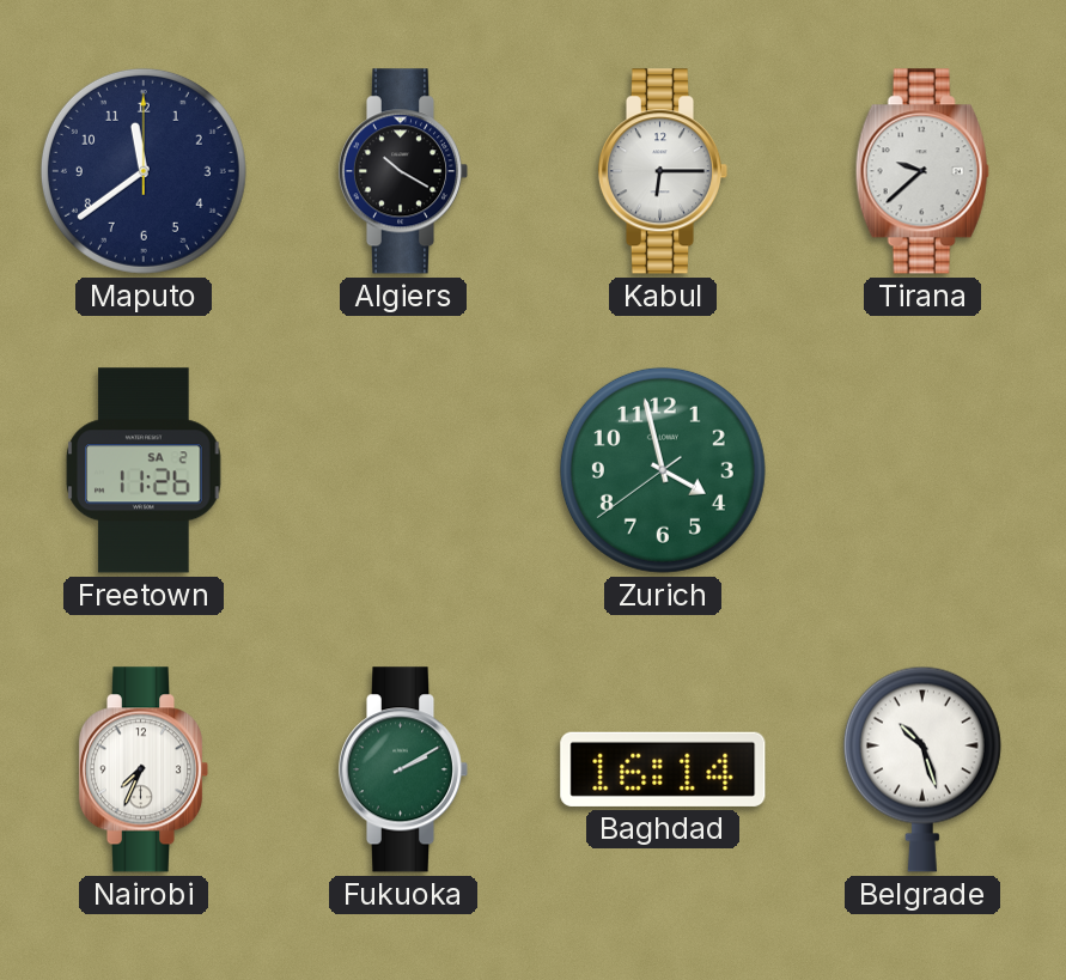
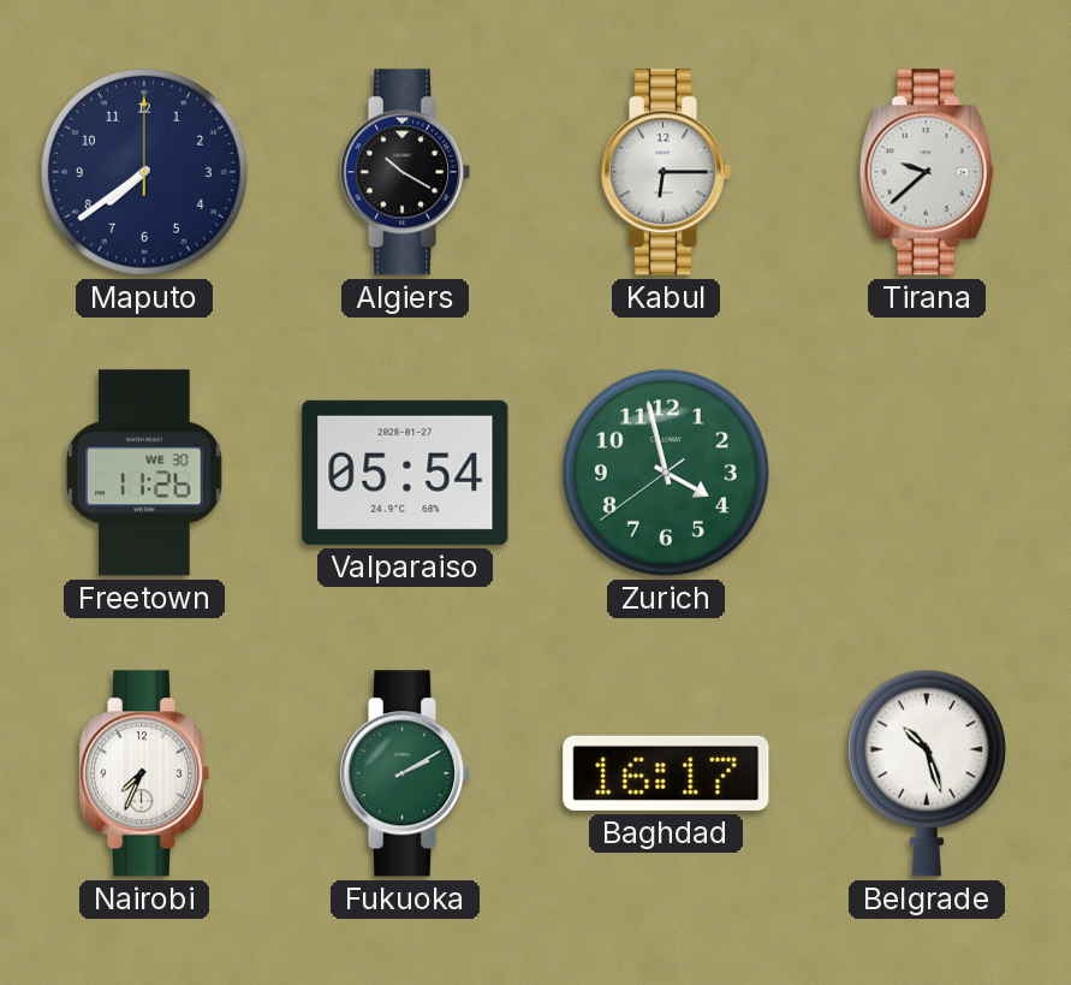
Maputo: 11:39 -> 7:39
Freetown date: SA 2 -> WE 30
Valparaiso: none -> 05:54
Baghdad: 16:14 -> 16:17
